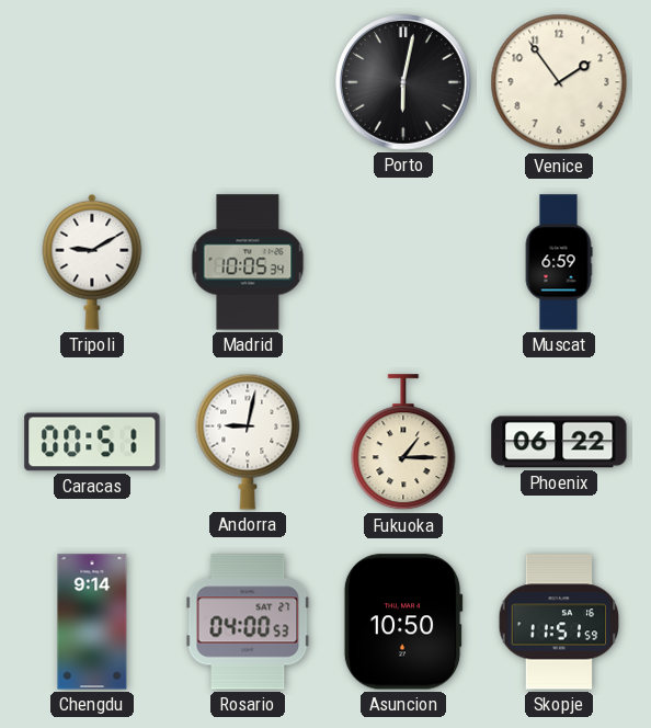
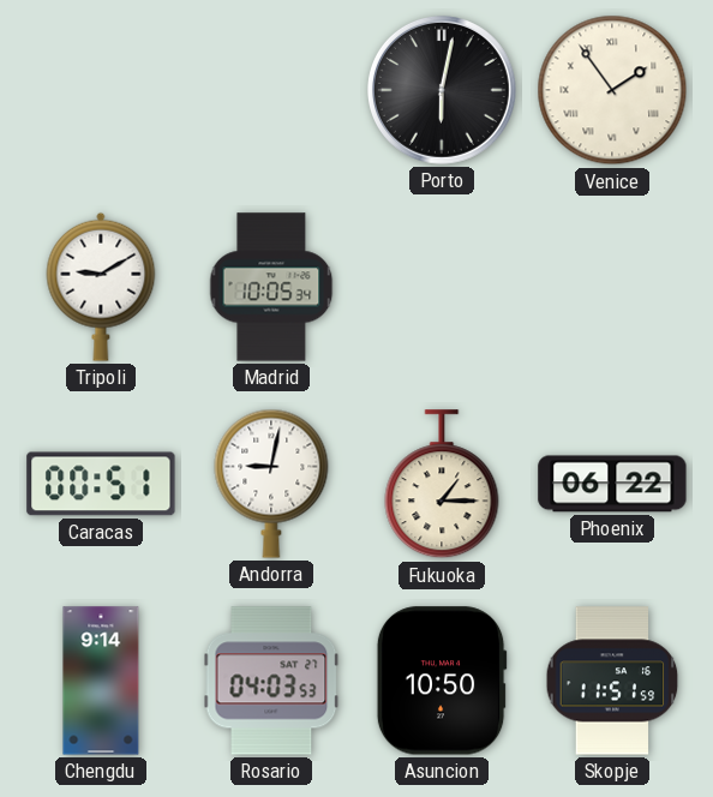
Venice numerals: Arabic -> Roman
Muscat: 6:59 -> none
Rosario: 04:00 -> 04:03
